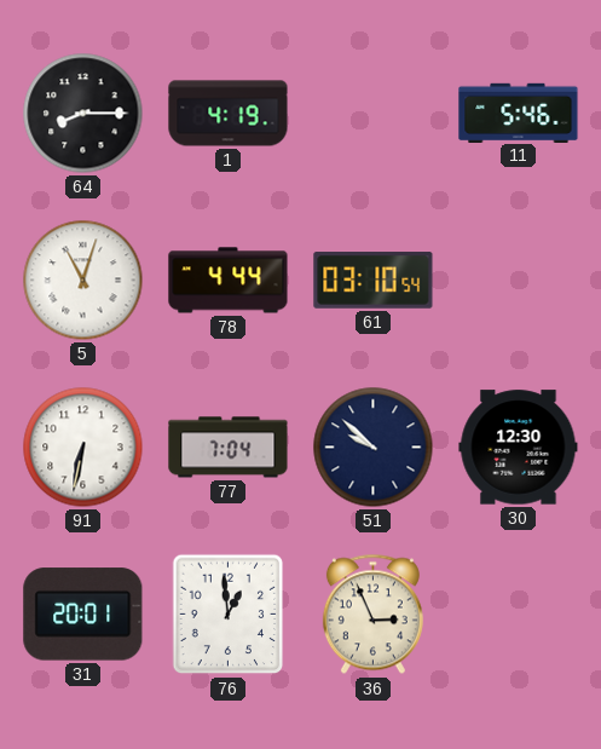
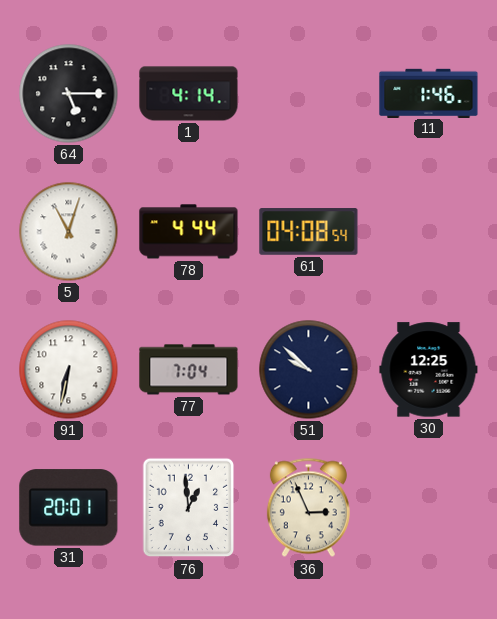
64: 8:15 -> 5:15
1: 4:19 -> 4:14
11: 5:46 -> 1:46
61: 03:10 -> 04:08
30: 12:30 -> 12:25
